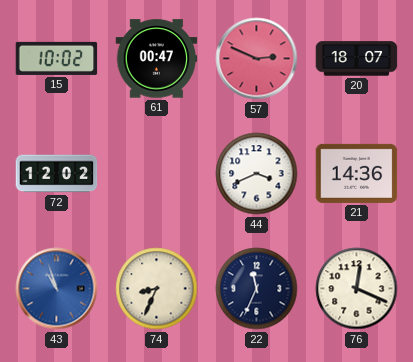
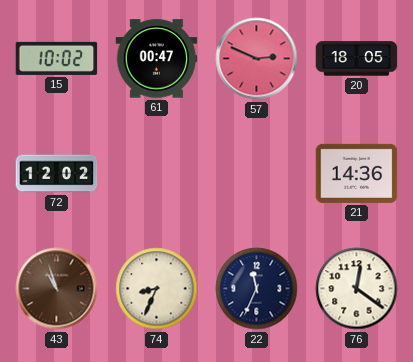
20: 18:07 -> 18:05
44: 3:41 -> none
43 dial: blue -> brown
76: 12:19 -> 12:21
